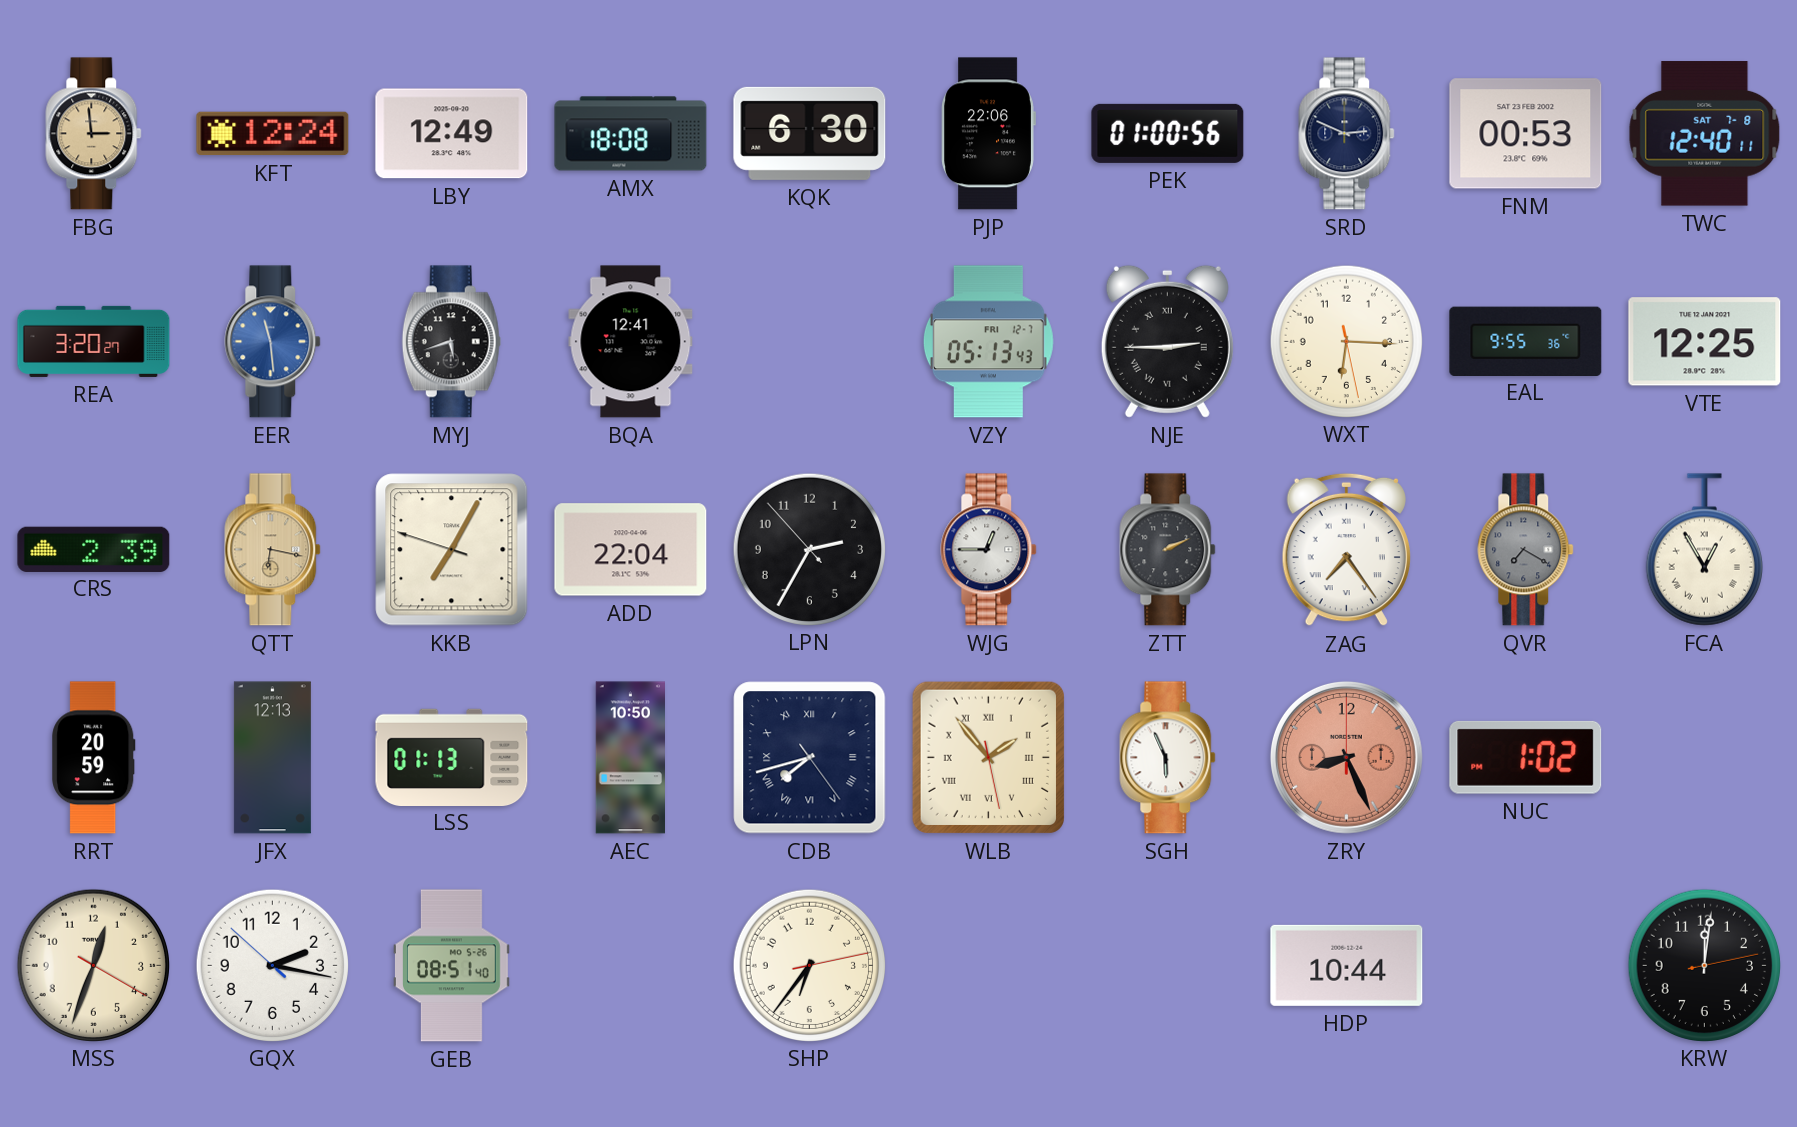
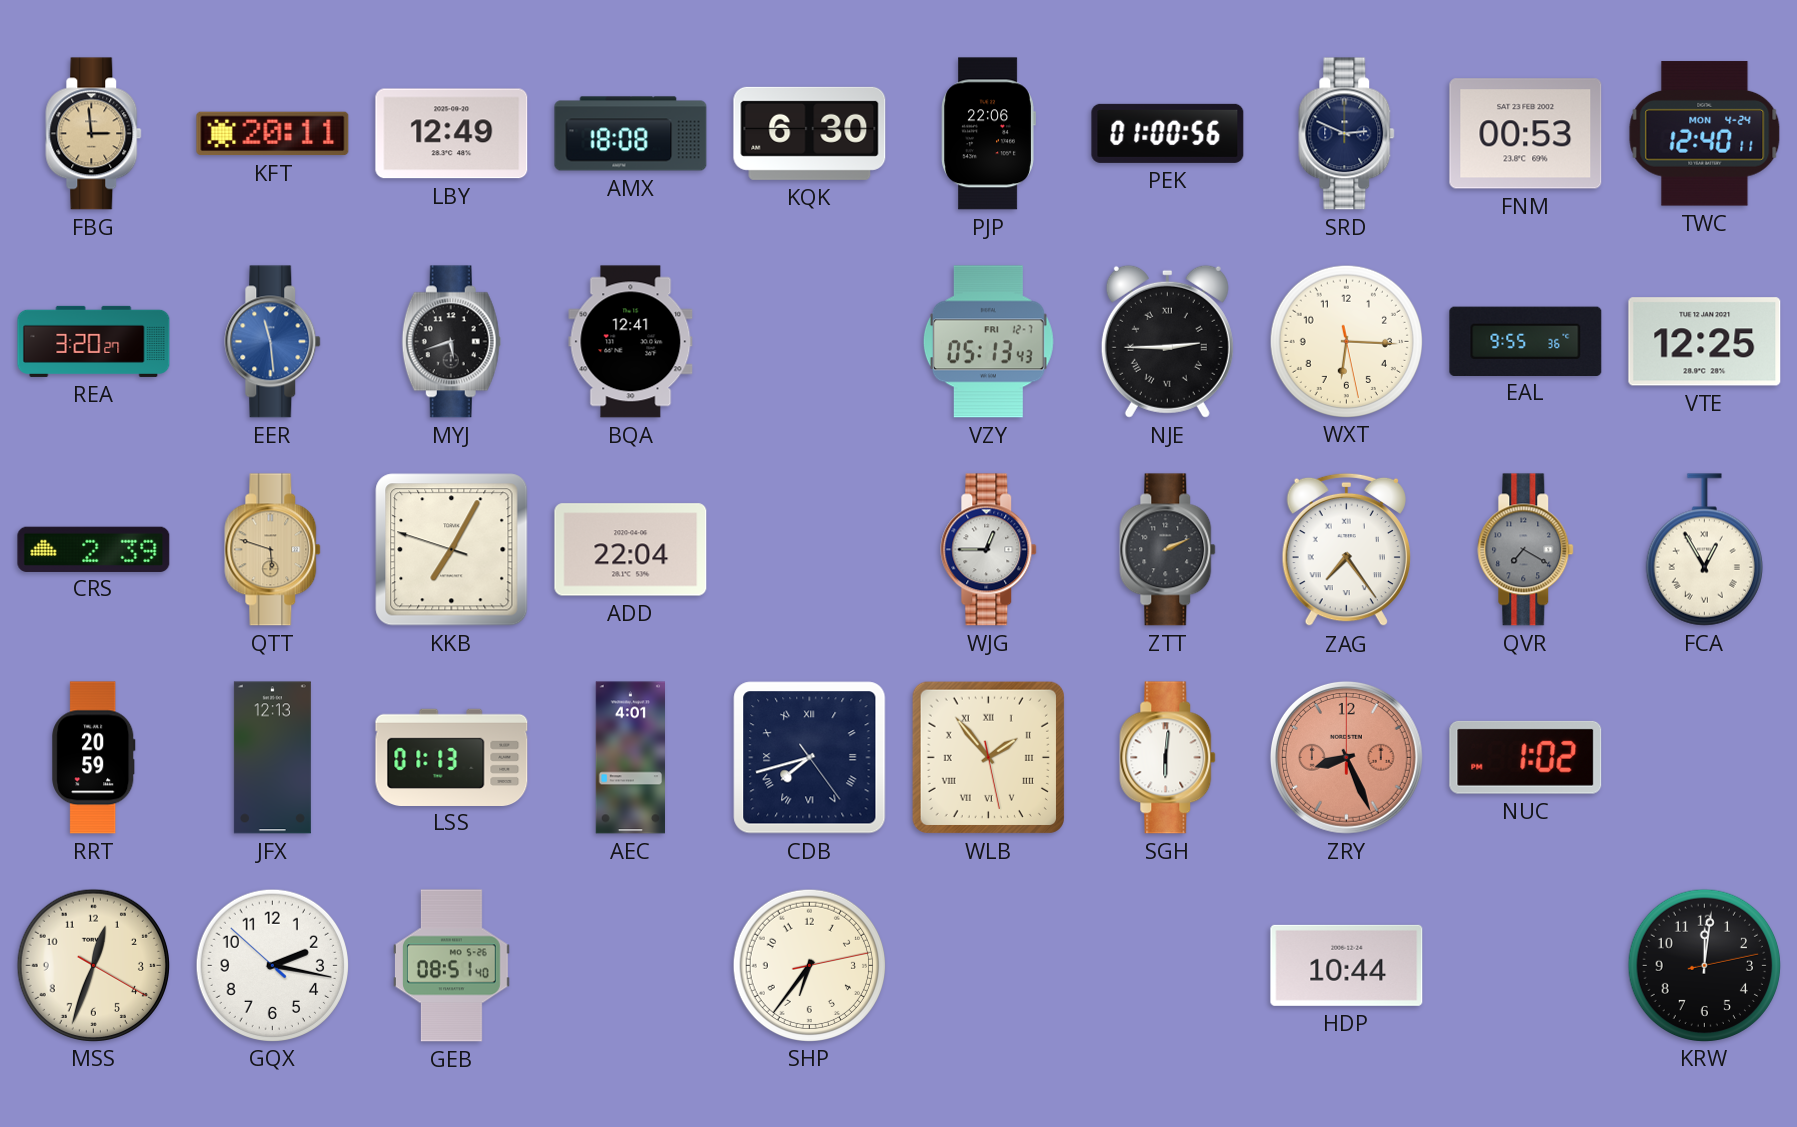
KFT: 12:24 -> 20:11
TWC date: SAT 7-8 -> MON 4-24
QTT: 6:17 -> 5:48
LPN: 2:34 -> none
AEC: 10:50 -> 4:01
SGH: 5:56 -> 6:01
